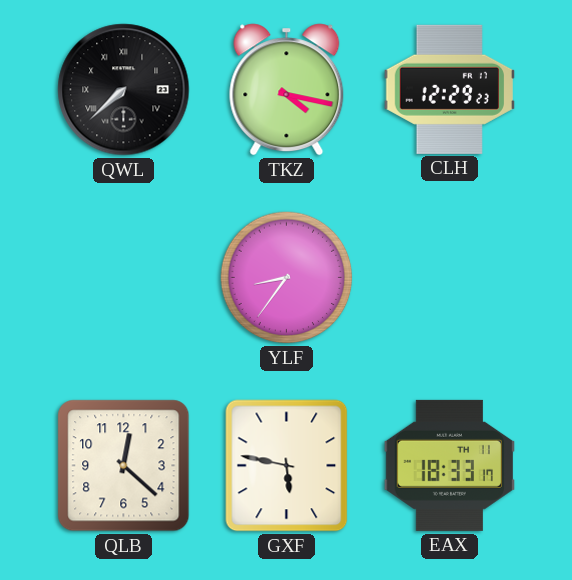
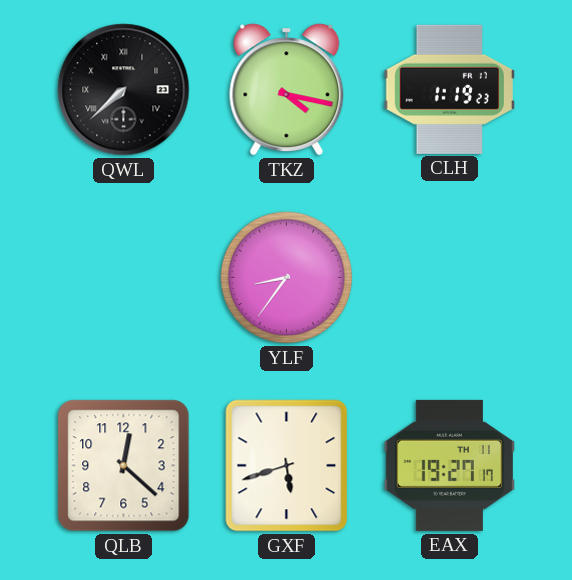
CLH: 12:29 -> 1:19
GXF: 5:47 -> 5:42
EAX: 18:33 -> 19:27
